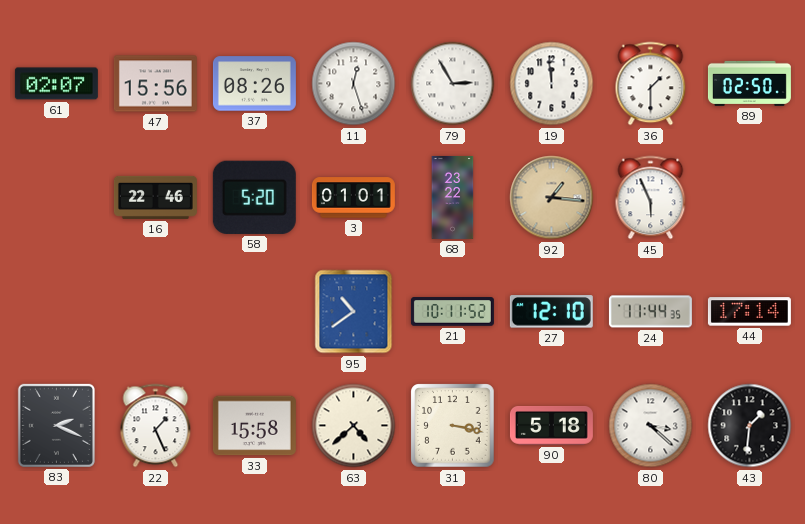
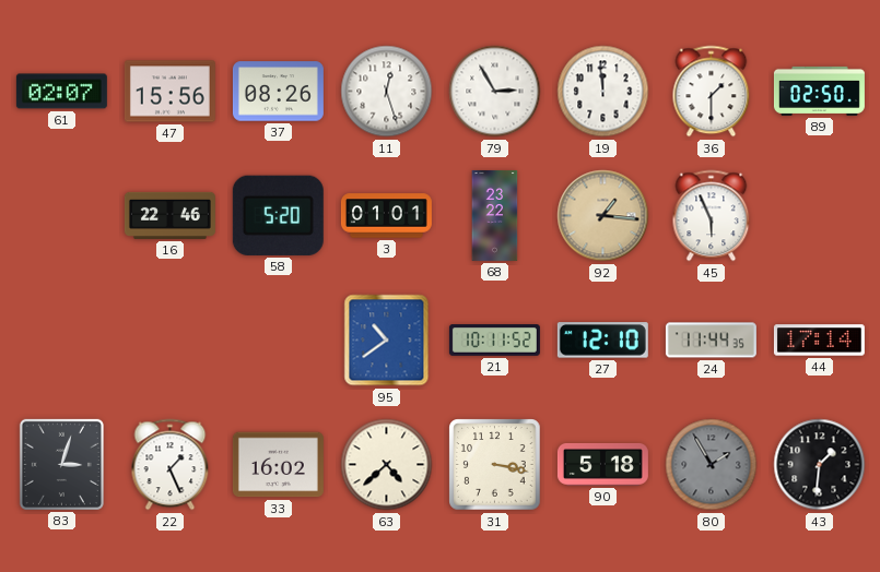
83: 2:19 -> 3:03
33: 15:58 -> 16:02
80: 3:22 -> 1:55
80 dial: white -> grey
